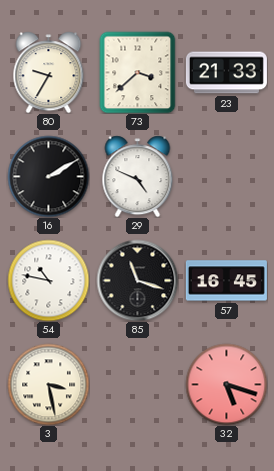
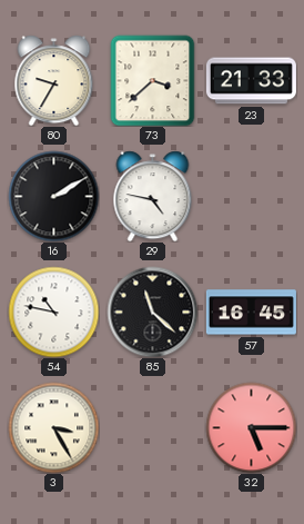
29: 4:49 -> 4:47
85: 11:18 -> 11:22
3: 3:28 -> 3:25
32: 5:18 -> 5:15
